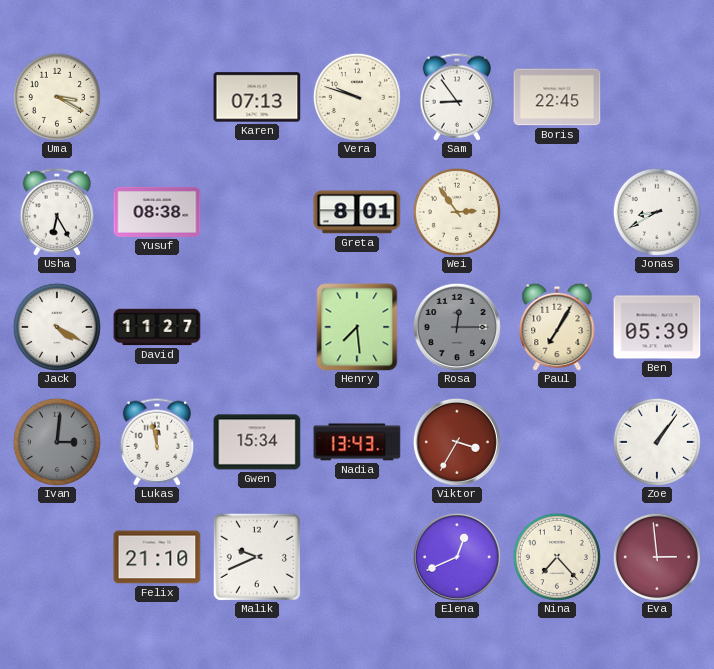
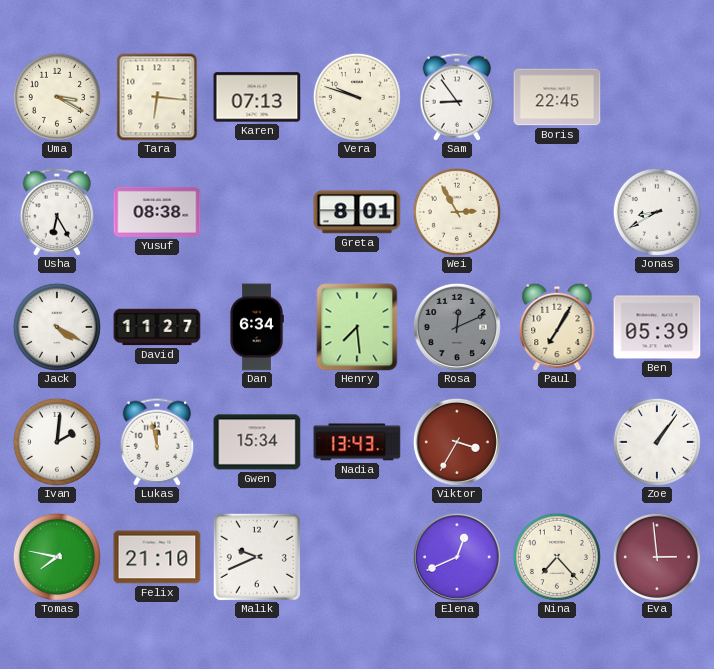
Tara: none -> 6:16
Wei: 2:54 -> 2:55
Dan: none -> 6:34
Rosa: 12:15 -> 12:11
Ivan: 3:01 -> 2:01
Ivan dial: grey -> white
Tomas: none -> 7:47
